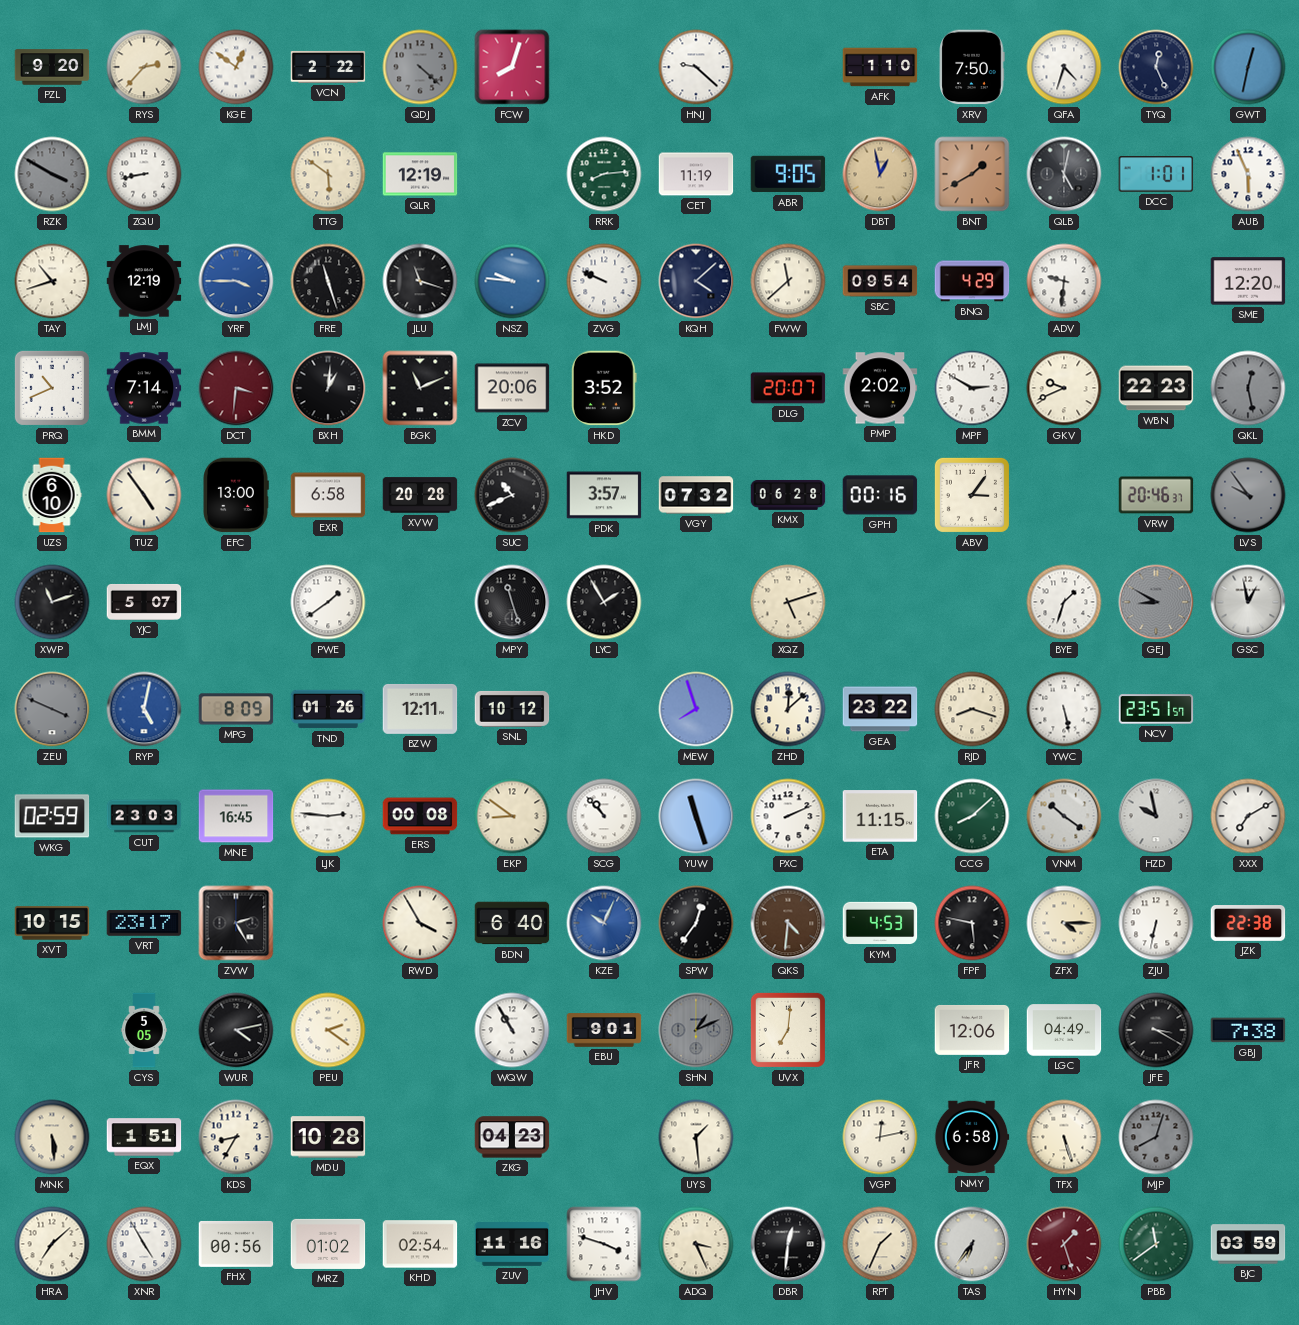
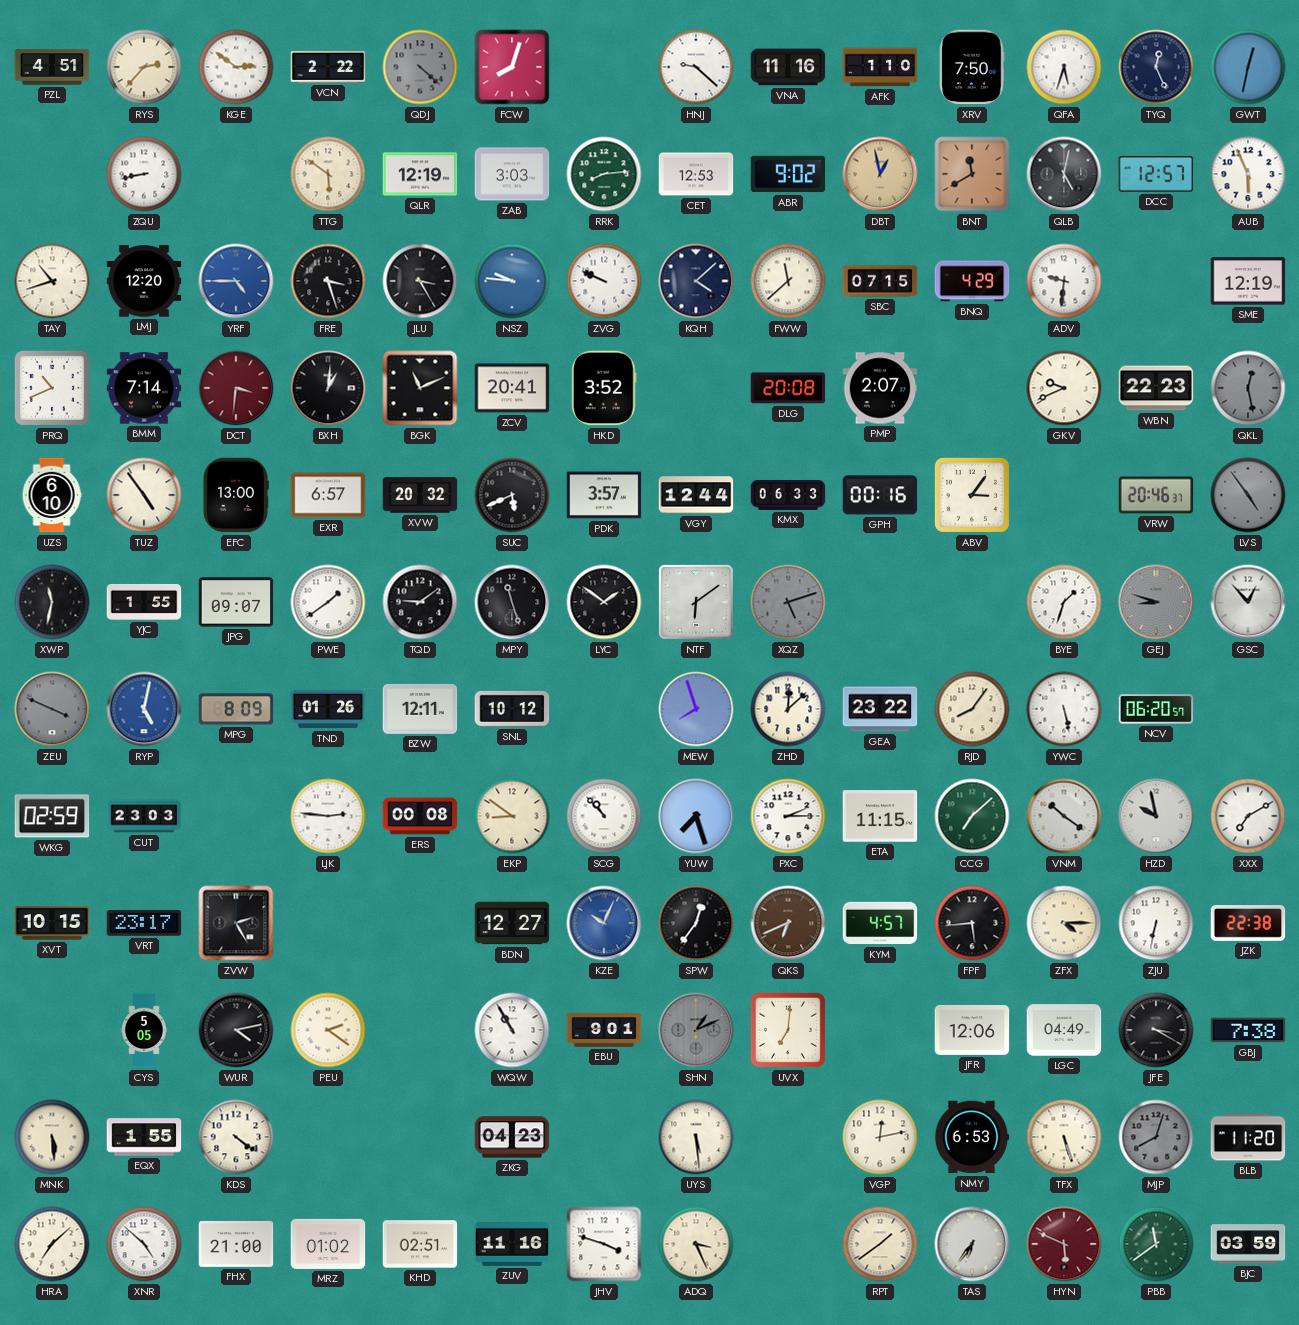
PZL: 9:20 -> 4:51
KGE: 12:51 -> 2:51
VNA: none -> 11:16
QFA: 4:33 -> 5:33
RZK: 3:50 -> none
ZAB: none -> 3:03
CET: 11:19 -> 12:53
ABR: 9:05 -> 9:02
BNT: 1:40 -> 11:40
DCC: 1:01 -> 12:57
LMJ: 12:19 -> 12:20
YRF: 3:45 -> 4:45
FRE: 11:27 -> 3:27
JLU: 11:18 -> 3:25
SBC: 09:54 -> 07:15
SME: 12:20 -> 12:19
ZCV: 20:06 -> 20:41
DLG: 20:07 -> 20:08
PMP: 2:02 -> 2:07
MPF: 2:50 -> none
EXR: 6:58 -> 6:57
XVW: 20:28 -> 20:32
SUC: 10:41 -> 5:41
VGY: 07:32 -> 12:44
KMX: 06:28 -> 06:33
LVS: 9:54 -> 4:54
XWP: 11:12 -> 11:32
YJC: 5:07 -> 1:55
JPG: none -> 09:07
TQD: none -> 9:09
LYC: 1:55 -> 1:51
NTF: none -> 6:09
XQZ dial: cream -> grey
GEJ: 8:50 -> 8:48
GSC: 12:58 -> 12:53
RJD: 8:18 -> 8:06
NCV: 23:51 -> 06:20
MNE: 16:45 -> none
YUW: 11:27 -> 7:27
PXC: 2:11 -> 2:15
CCG: 8:08 -> 7:08
RWD: 3:55 -> none
BDN: 6:40 -> 12:27
QKS: 4:31 -> 6:41
KYM: 4:53 -> 4:57
FPF: 5:47 -> 5:44
EQX: 1:51 -> 1:55
KDS: 8:35 -> 4:21
MDU: 10:28 -> none
UYS: 1:29 -> 5:29
NMY: 6:58 -> 6:53
BLB: none -> 11:20
XNR: 4:55 -> 4:52
FHX: 00:56 -> 21:00
KHD: 02:54 -> 02:51
DBR: 12:31 -> none
RPT: 1:34 -> 1:39
HYN: 1:27 -> 5:49
